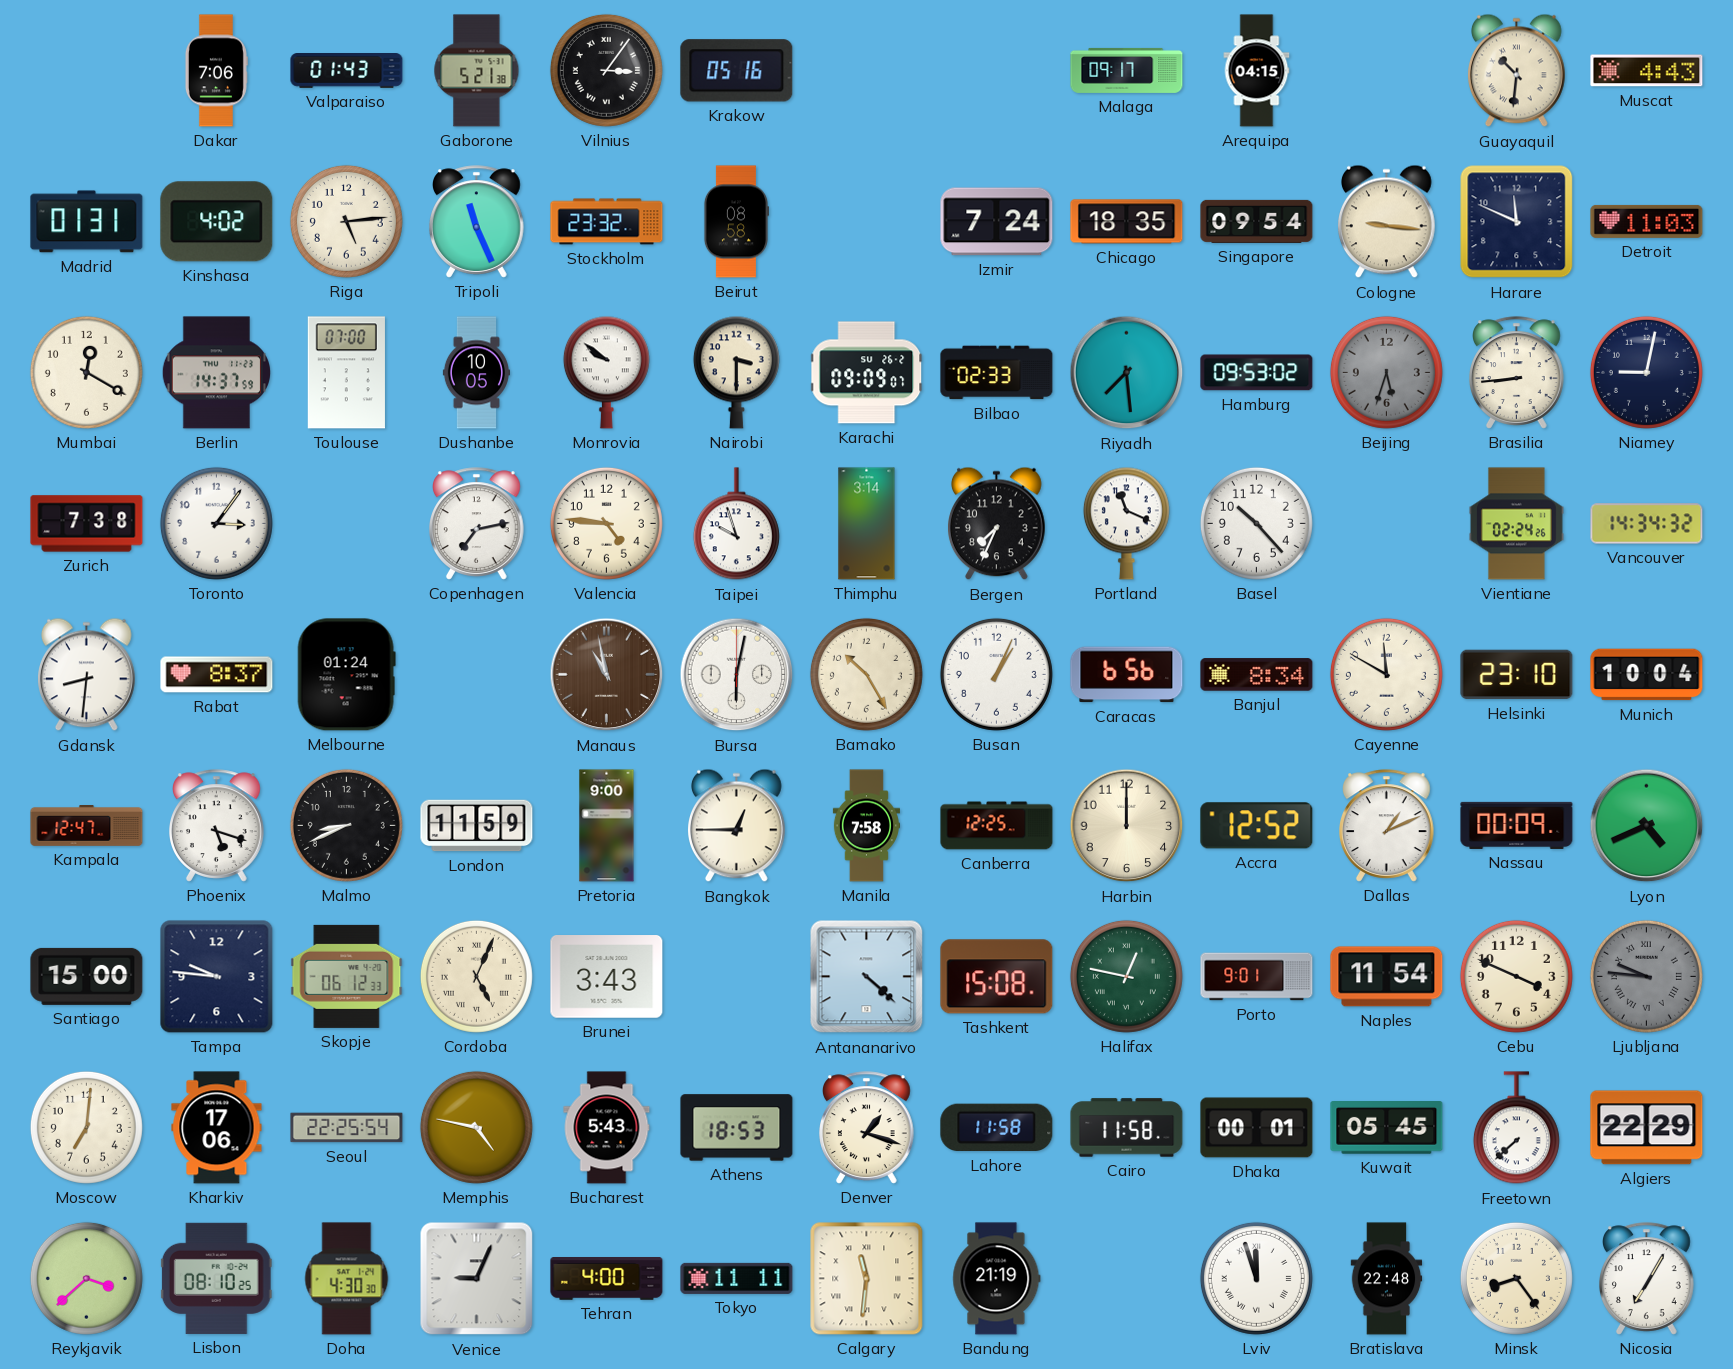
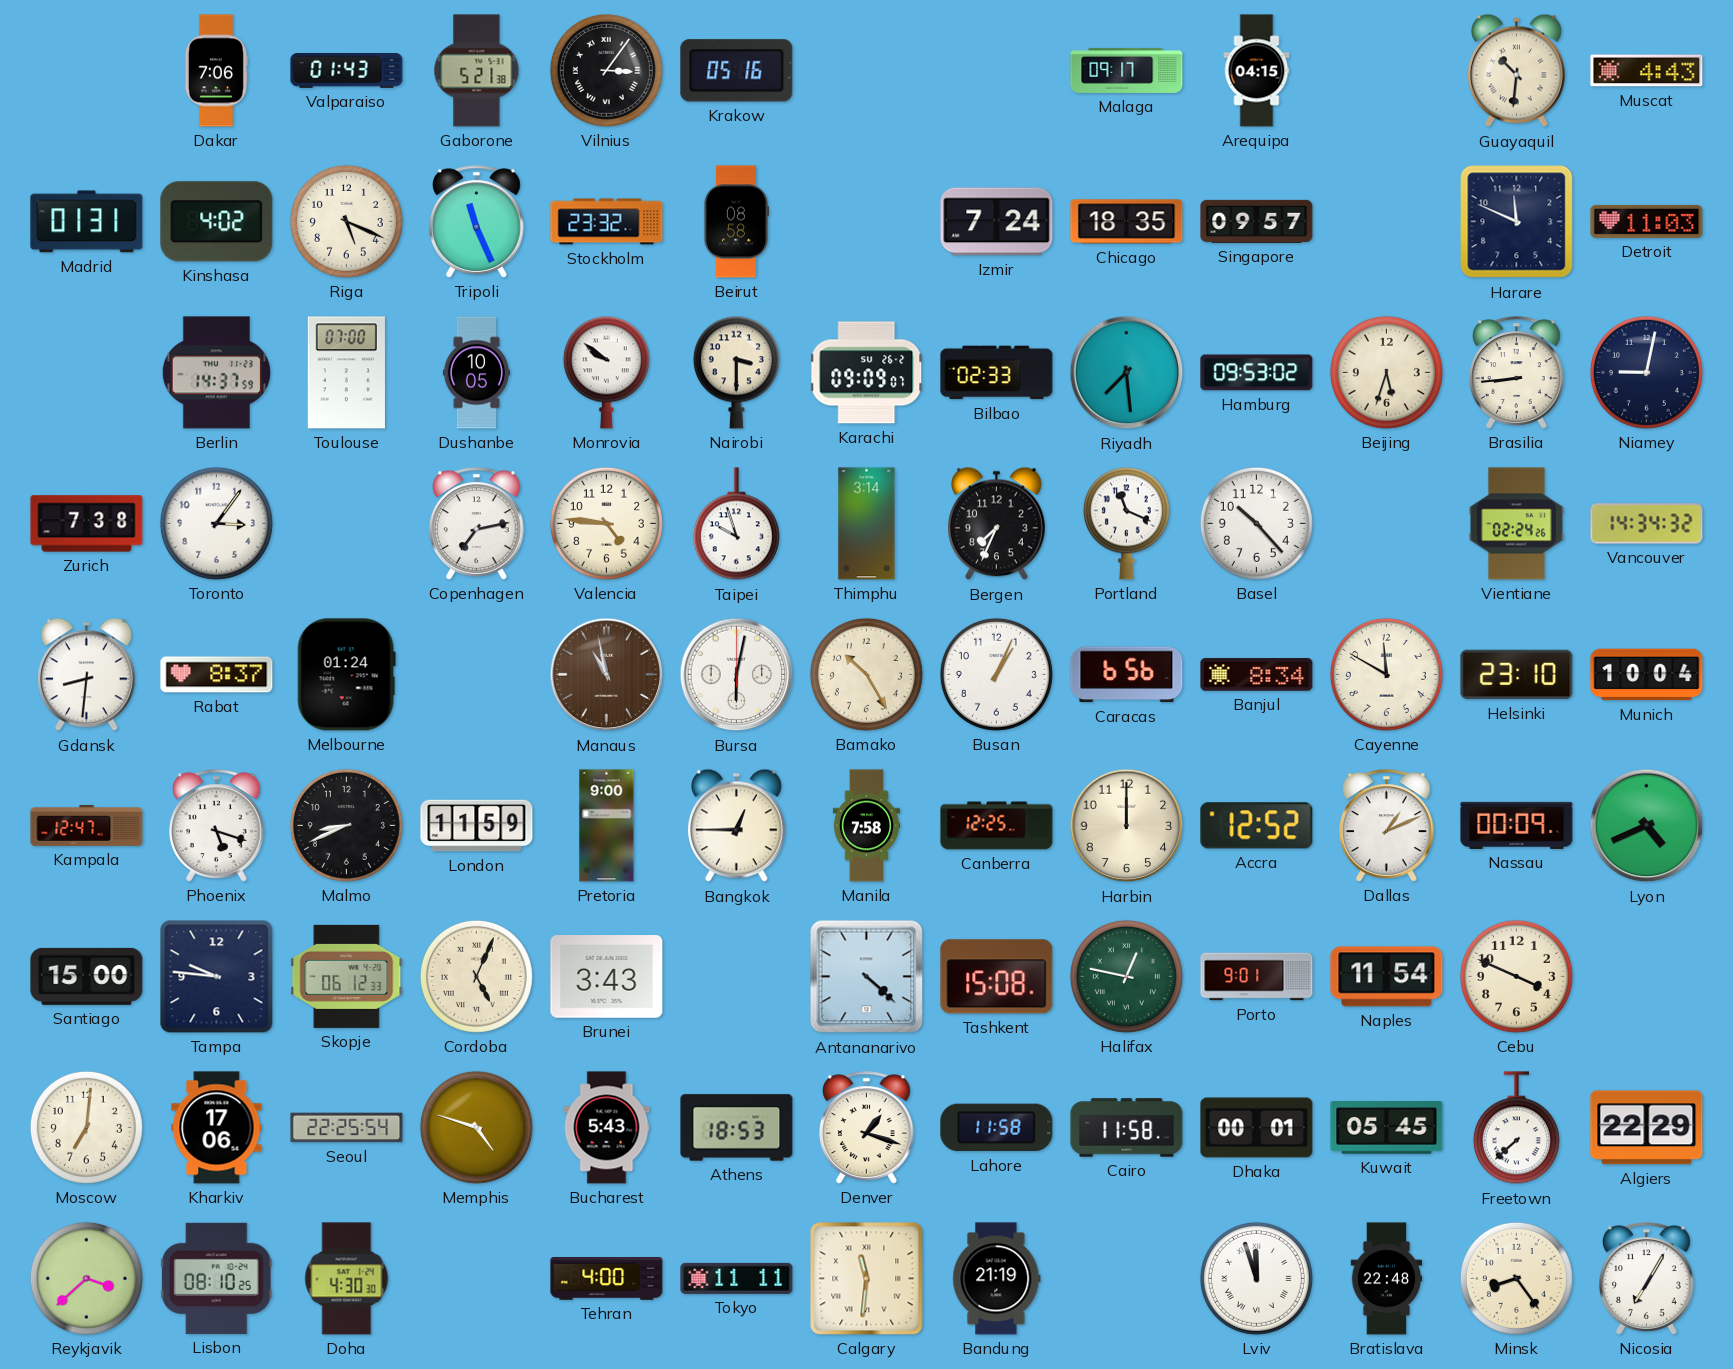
Riga: 5:14 -> 5:19
Singapore: 09:54 -> 09:57
Cologne: 9:16 -> none
Mumbai: 12:20 -> none
Beijing dial: grey -> cream
Ljubljana: 9:46 -> none
Memphis: 4:47 -> 4:48
Venice: 9:04 -> none
